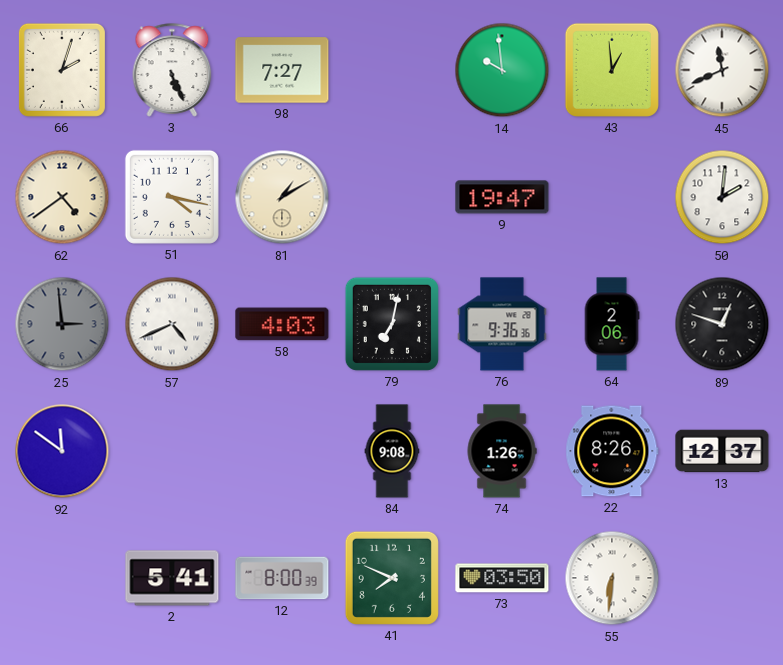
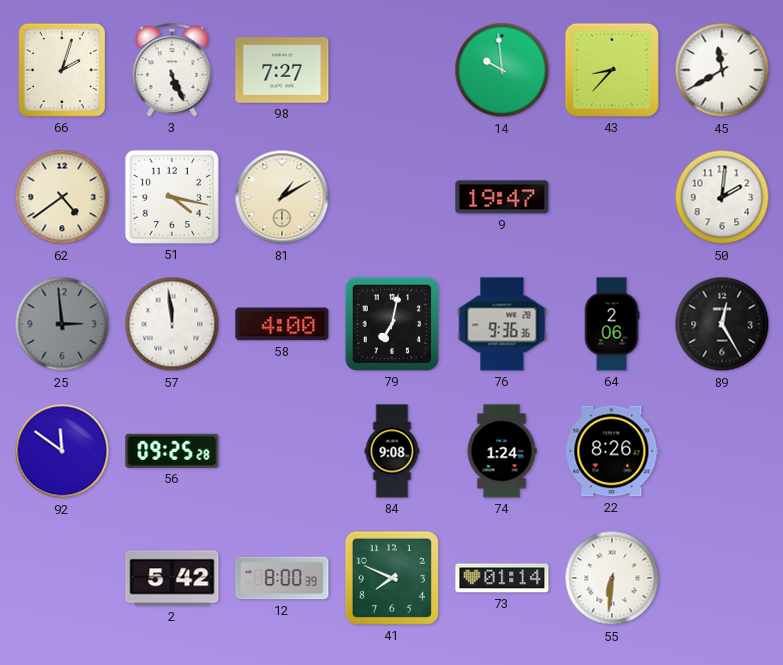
43: 12:59 -> 8:37
45: 11:41 -> 11:40
57: 4:41 -> 11:59
58: 4:03 -> 4:00
89: 12:48 -> 12:25
56: none -> 09:25
74: 1:26 -> 1:24
13: 12:37 -> none
2: 5:41 -> 5:42
73: 03:50 -> 01:14
